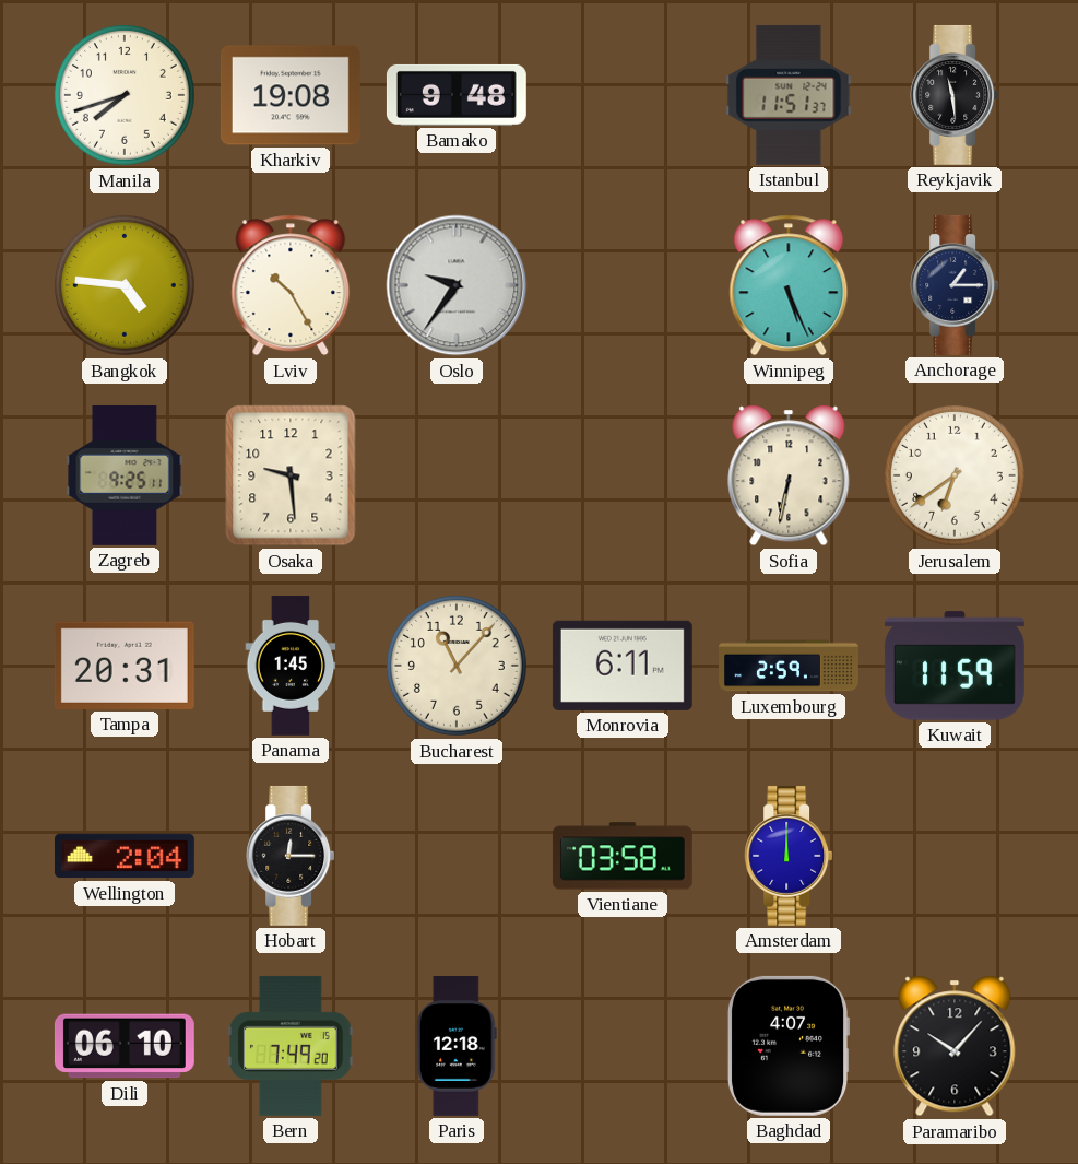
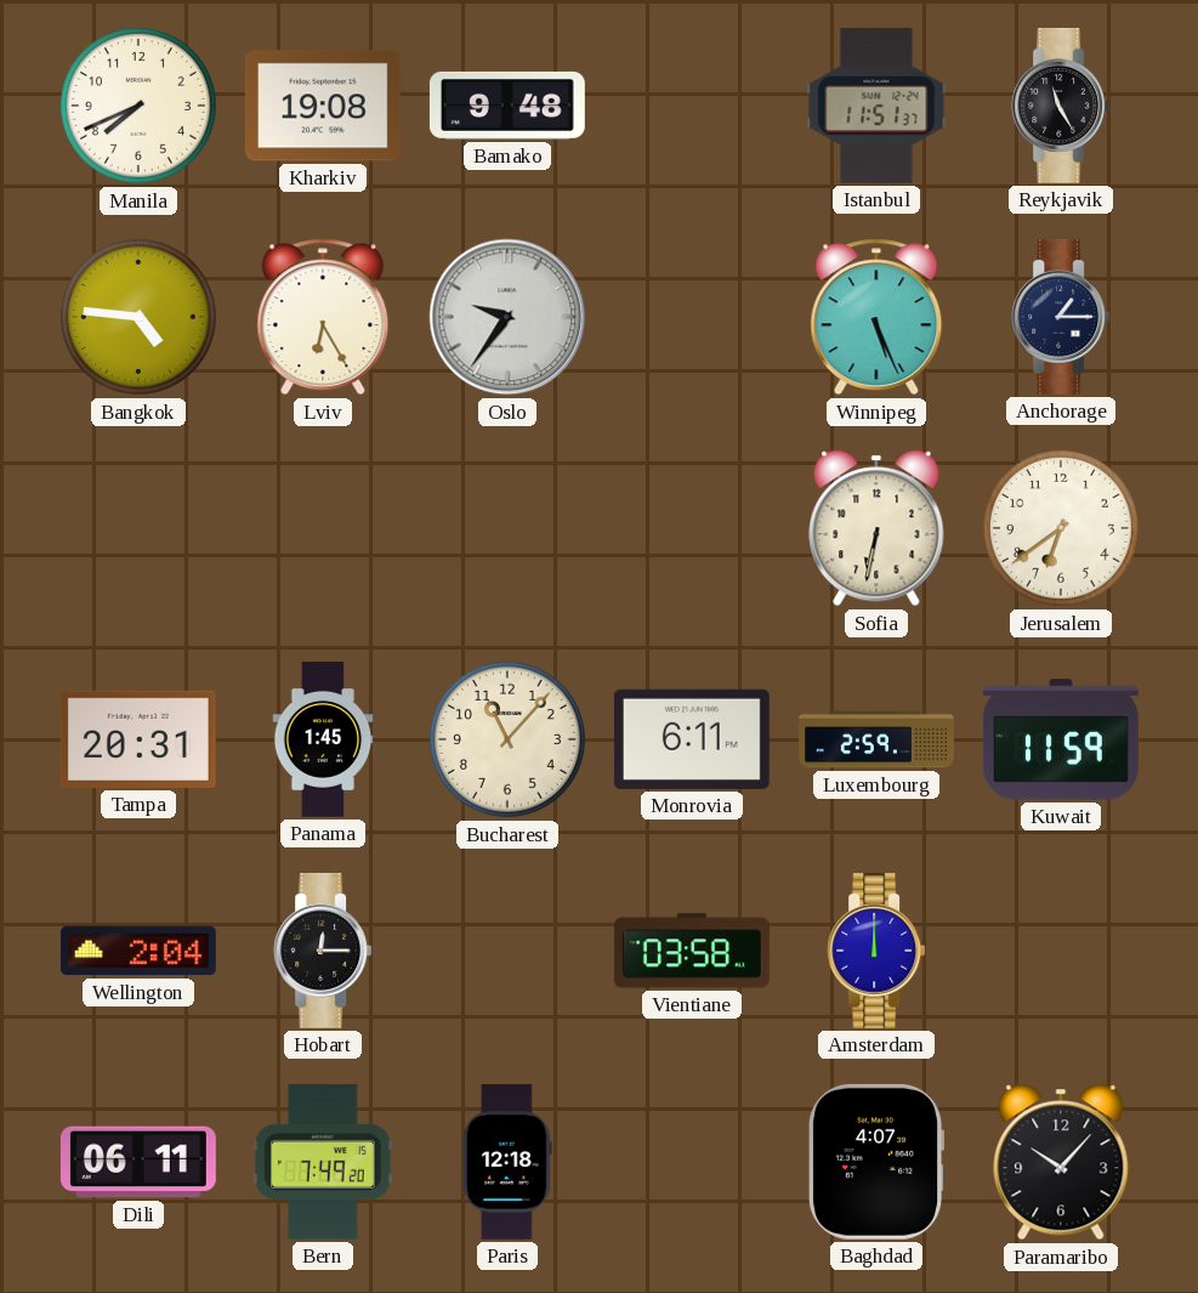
Manila: 7:42 -> 7:41
Reykjavik: 11:29 -> 11:25
Lviv: 10:25 -> 6:25
Zagreb: 9:25 -> none
Osaka: 9:29 -> none
Dili: 06:10 -> 06:11
